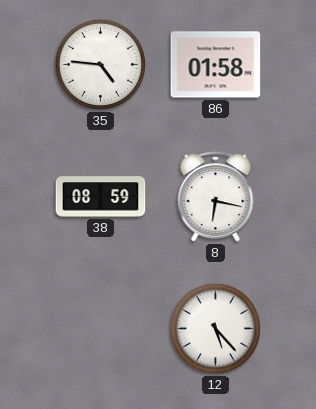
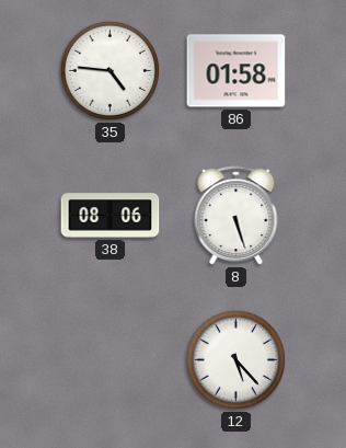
38: 08:59 -> 08:06
8: 6:17 -> 5:27
